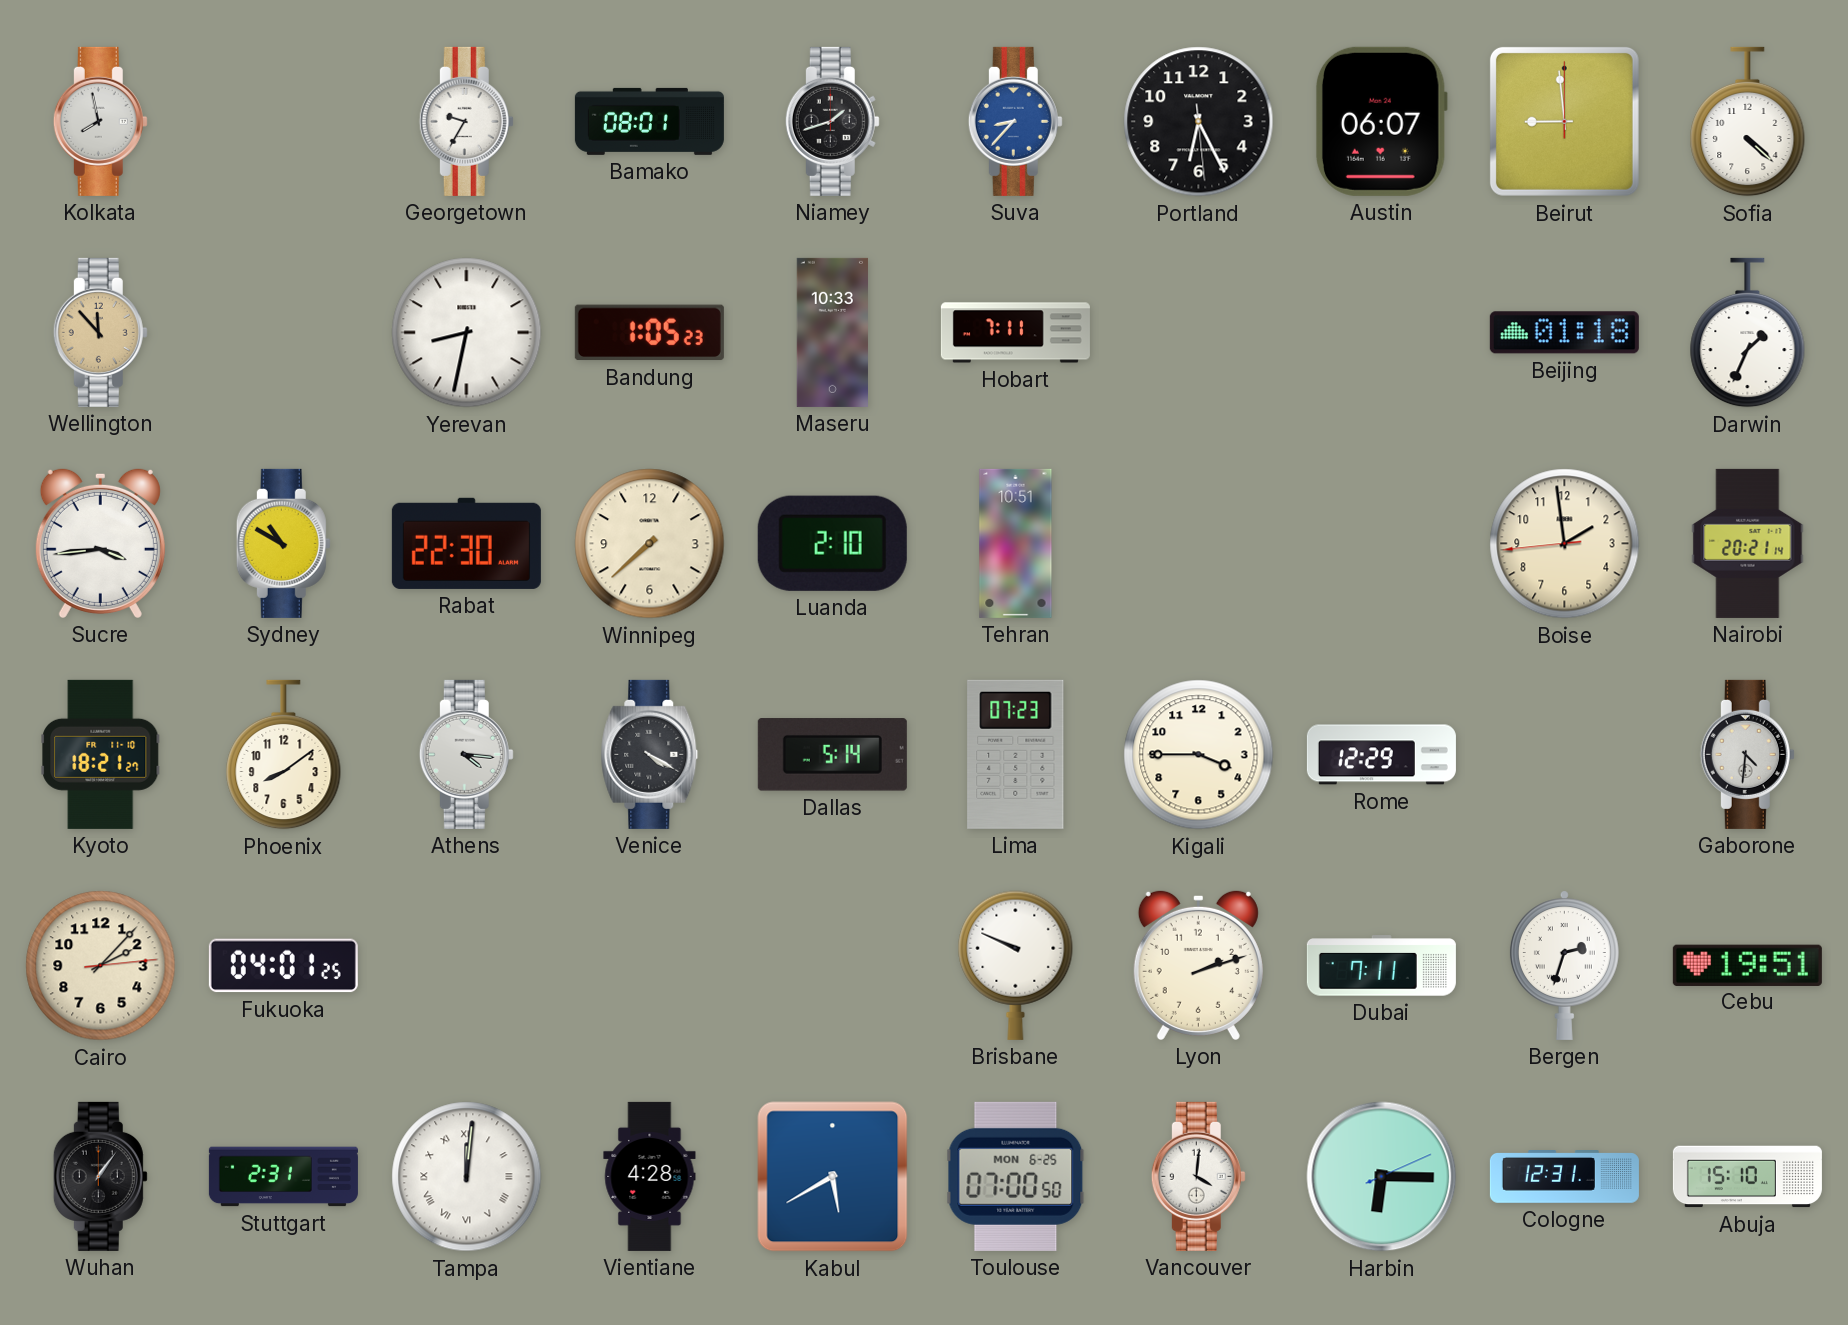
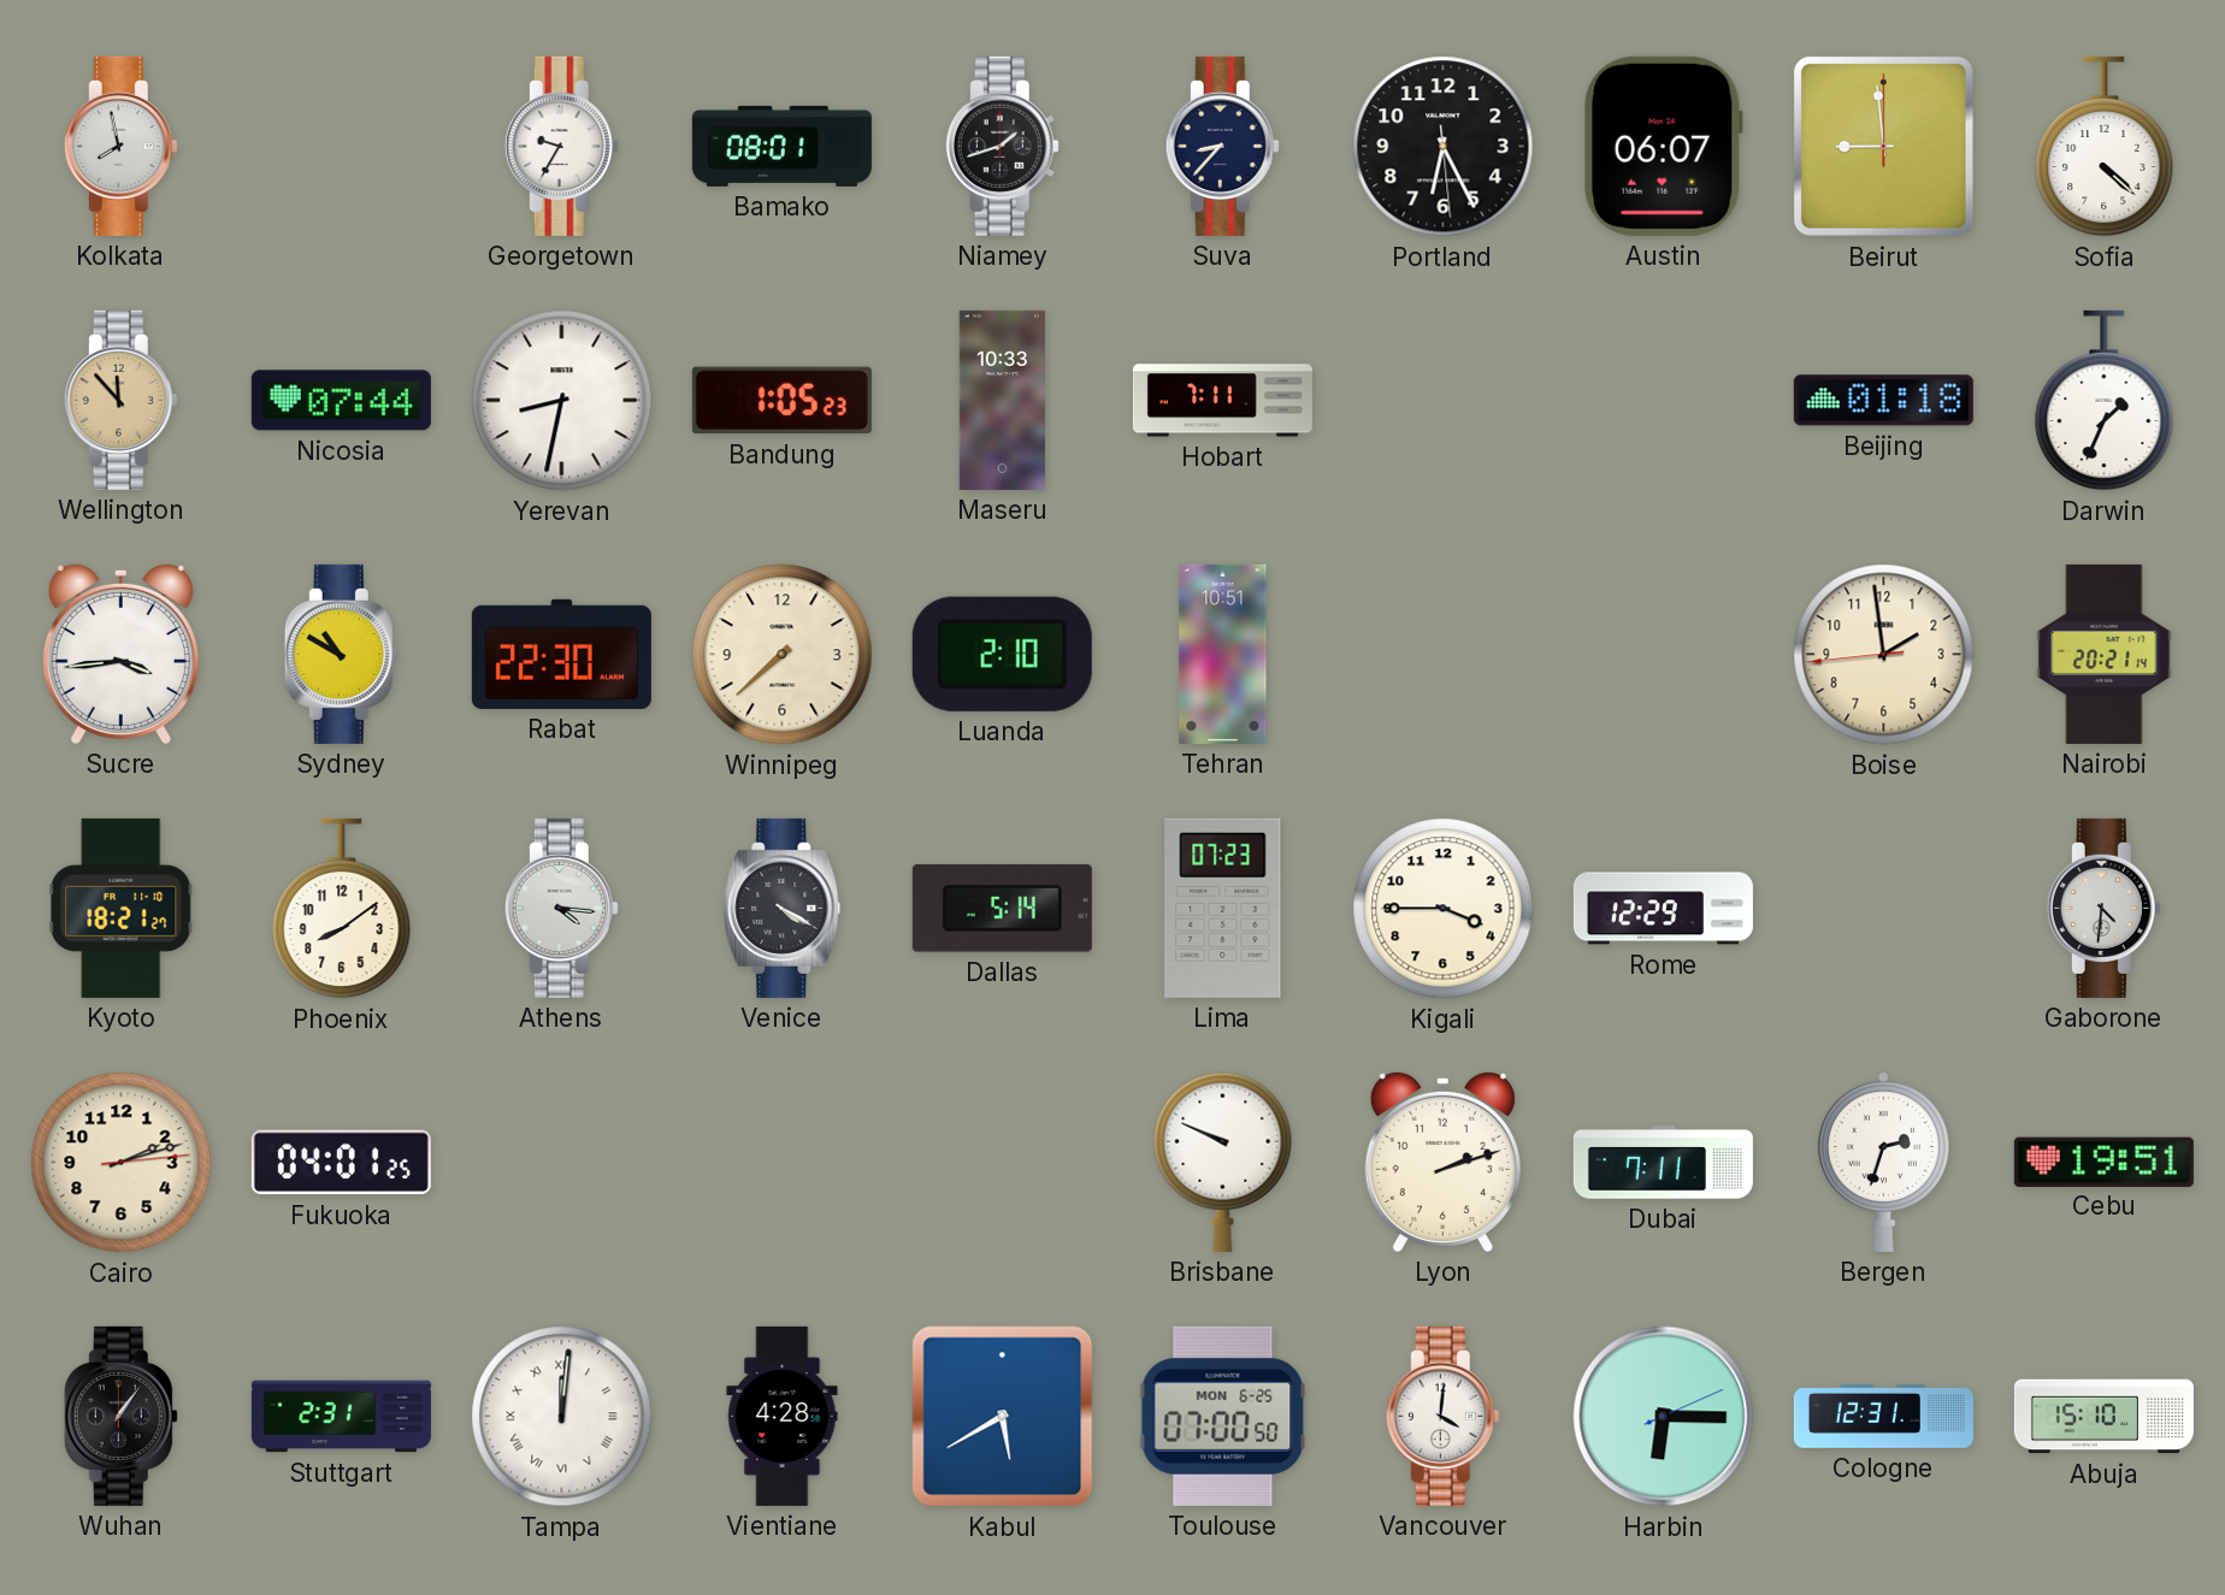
Suva dial: blue -> navy
Nicosia: none -> 07:44
Cairo: 2:07 -> 2:12
